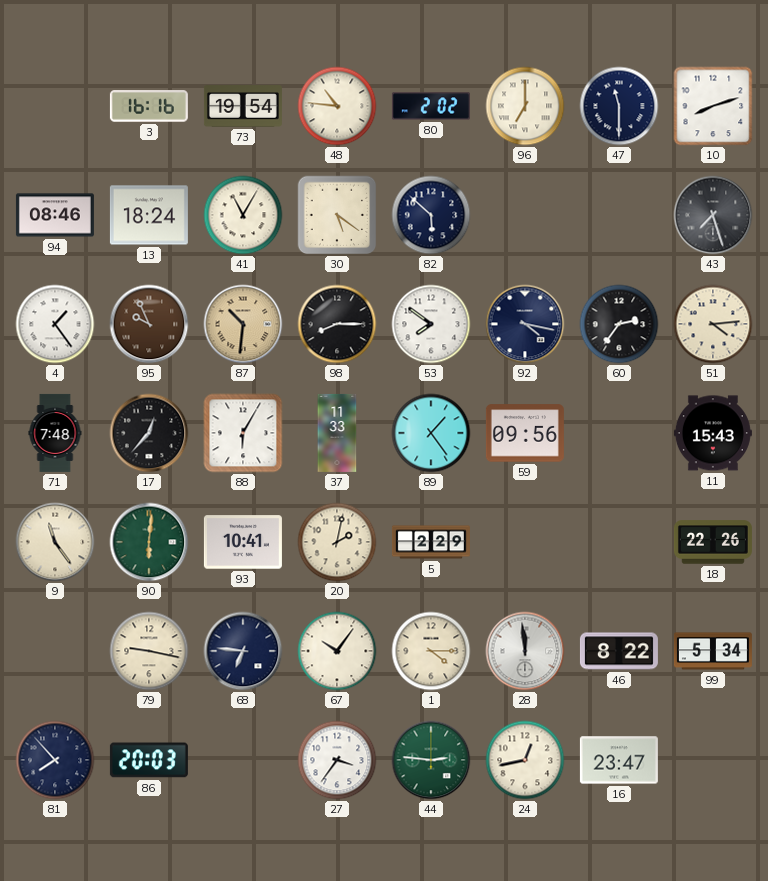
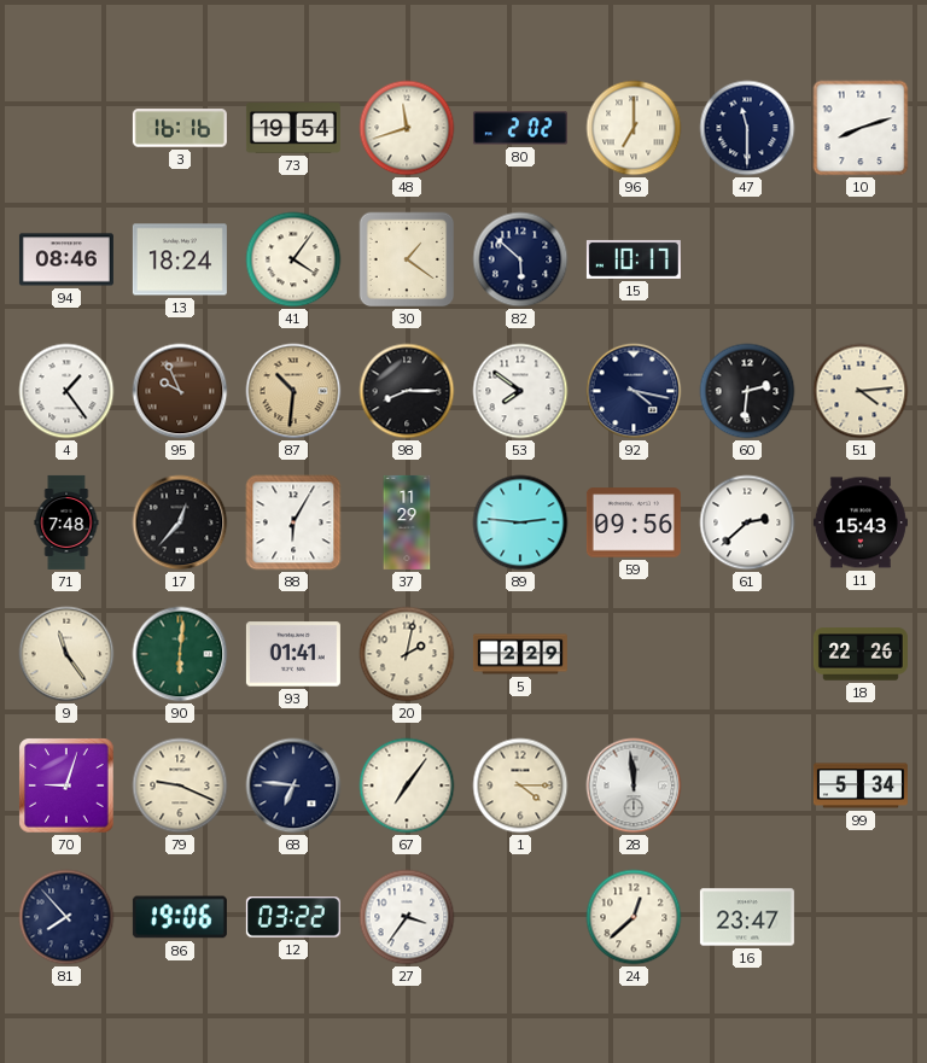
48: 10:46 -> 11:42
41: 11:05 -> 4:06
30: 5:21 -> 1:21
15: none -> 10:17
43: 7:27 -> none
60: 2:36 -> 2:31
37: 11:33 -> 11:29
89: 1:24 -> 2:46
61: none -> 2:38
93: 10:41 -> 01:41
70: none -> 9:03
79: 9:17 -> 9:19
67: 10:06 -> 7:06
46: 8:22 -> none
86: 20:03 -> 19:06
12: none -> 03:22
44: 2:46 -> none
24: 12:43 -> 12:38
